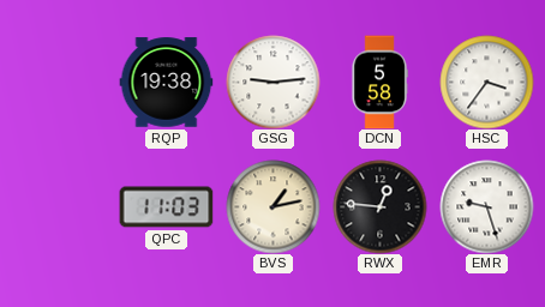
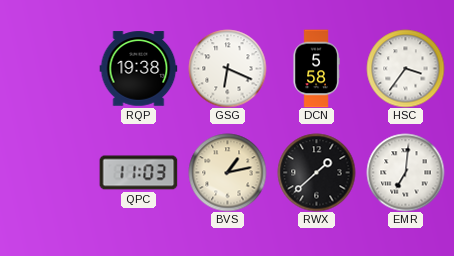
GSG: 9:14 -> 6:19
RWX: 12:46 -> 1:38
EMR: 9:27 -> 7:01
